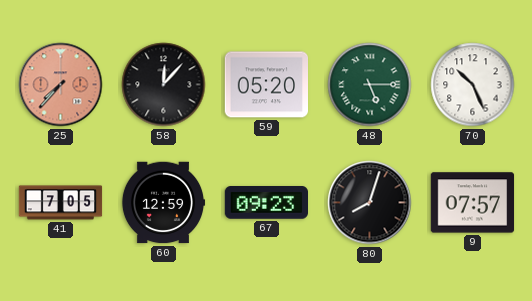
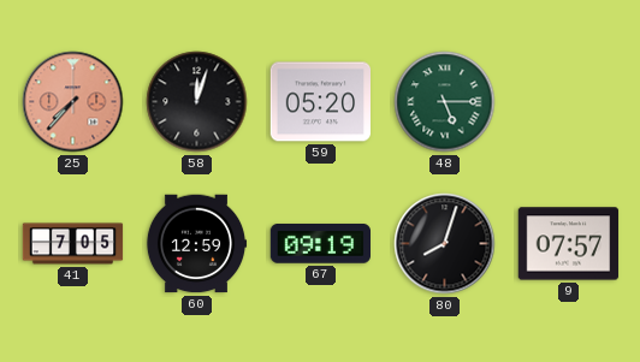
58: 12:07 -> 12:03
70: 10:26 -> none
67: 09:23 -> 09:19
